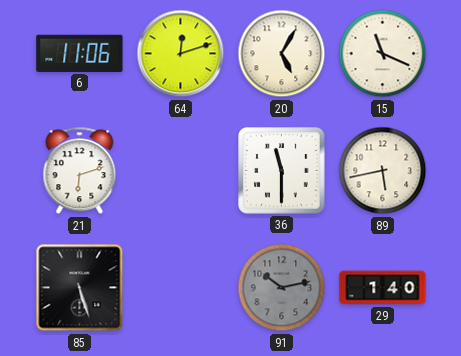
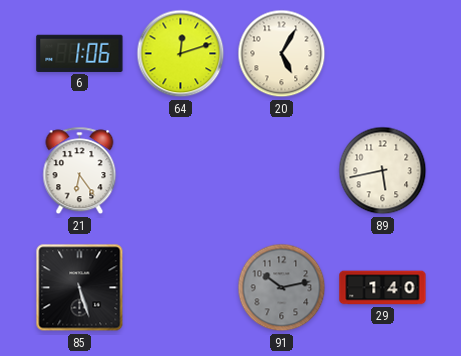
6: 11:06 -> 1:06
15: 11:19 -> none
21: 6:12 -> 6:24
36: 11:30 -> none
